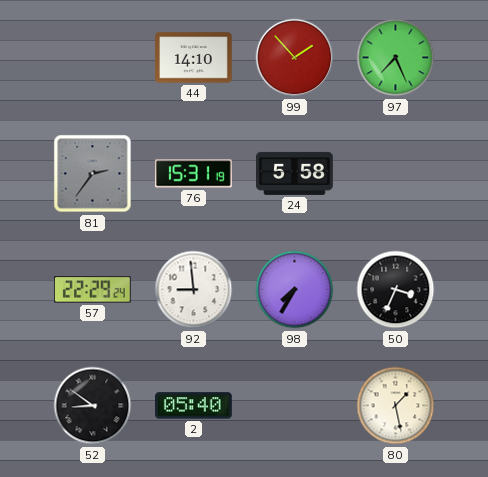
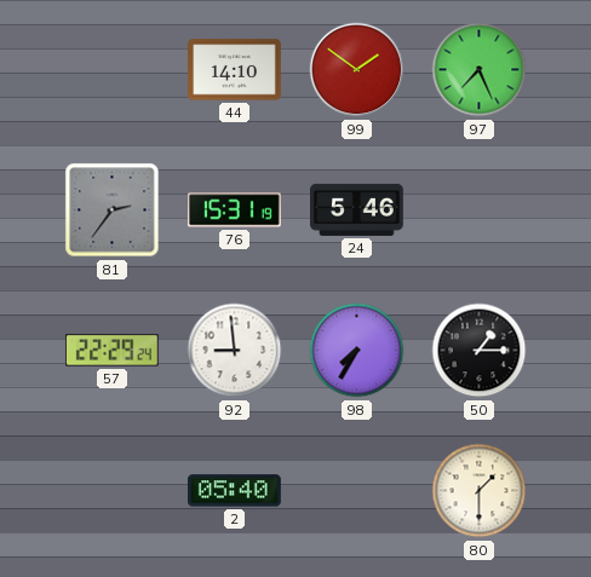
99: 1:53 -> 1:51
24: 5:58 -> 5:46
50: 3:34 -> 1:15
52: 8:51 -> none
80: 1:28 -> 1:30
